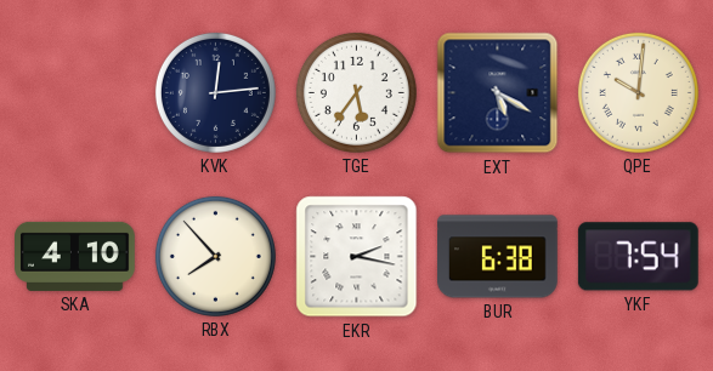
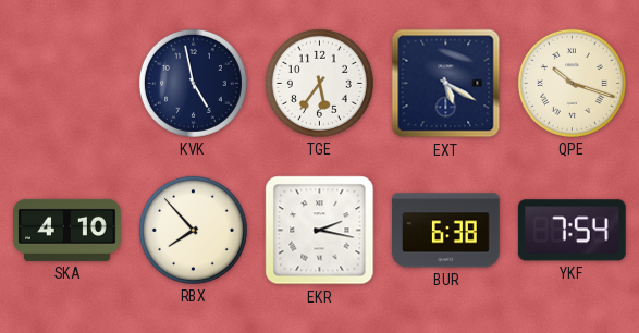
KVK: 12:14 -> 4:58
QPE: 10:01 -> 10:18
